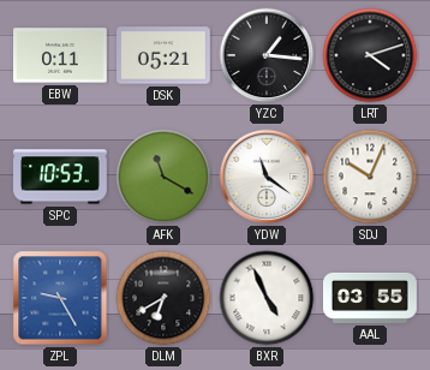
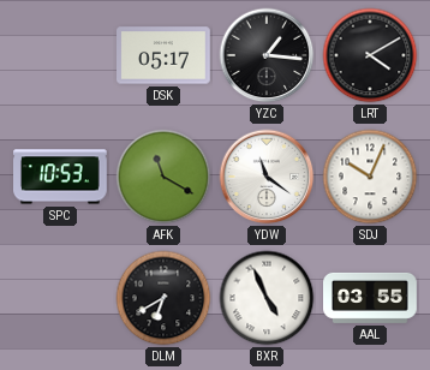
EBW: 0:11 -> none
DSK: 05:21 -> 05:17
LRT: 4:12 -> 4:10
ZPL: 9:25 -> none
